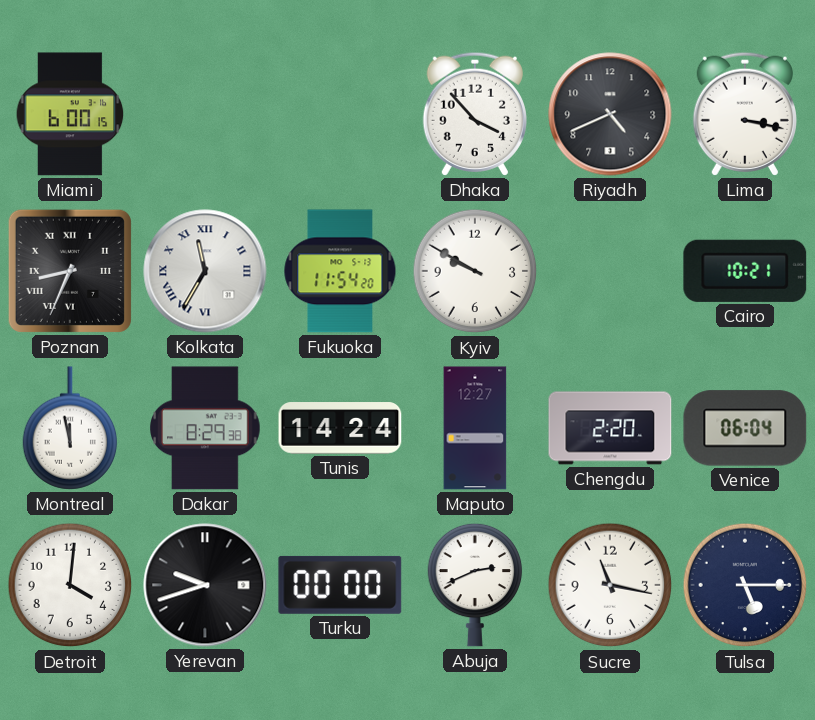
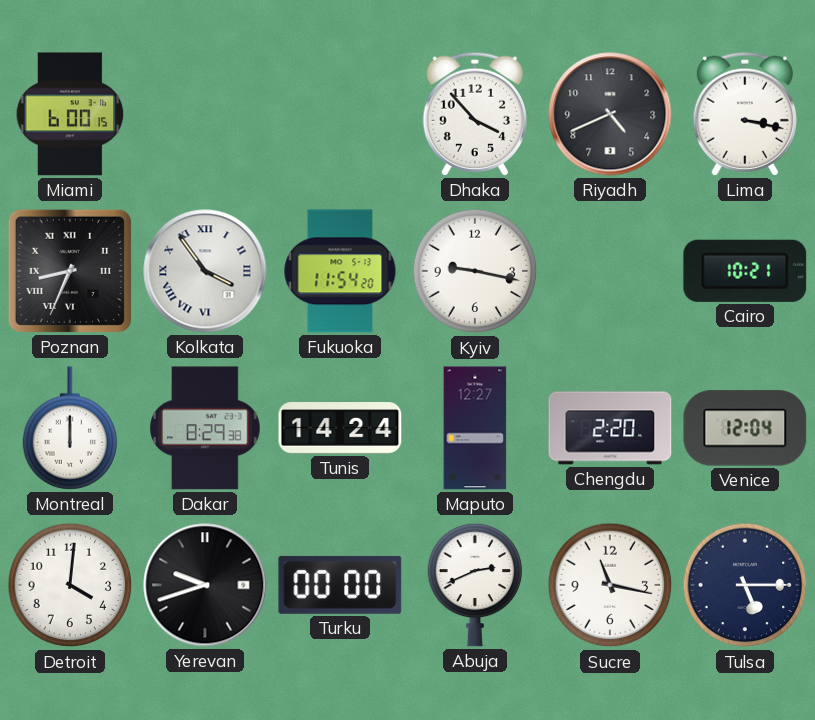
Kolkata: 11:35 -> 3:54
Kyiv: 9:50 -> 9:17
Montreal: 11:58 -> 12:00
Venice: 06:04 -> 12:04
